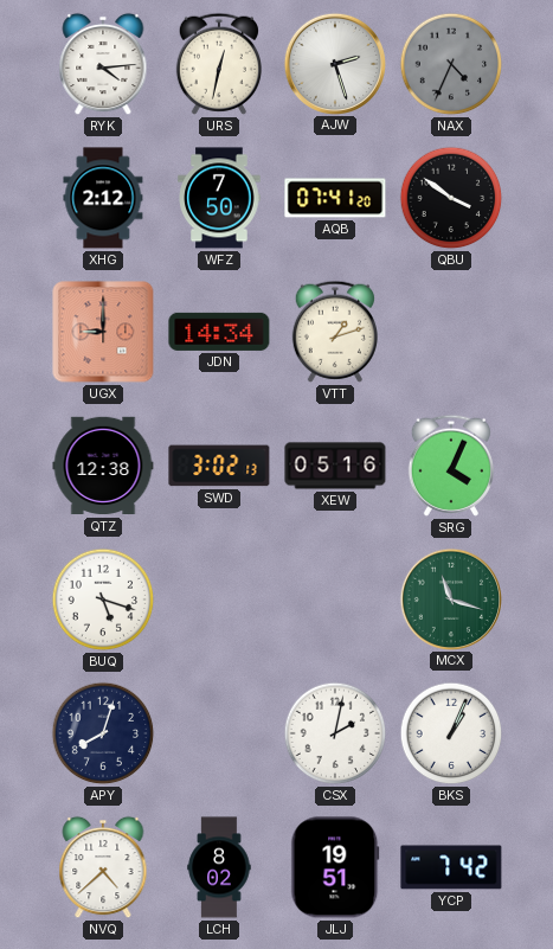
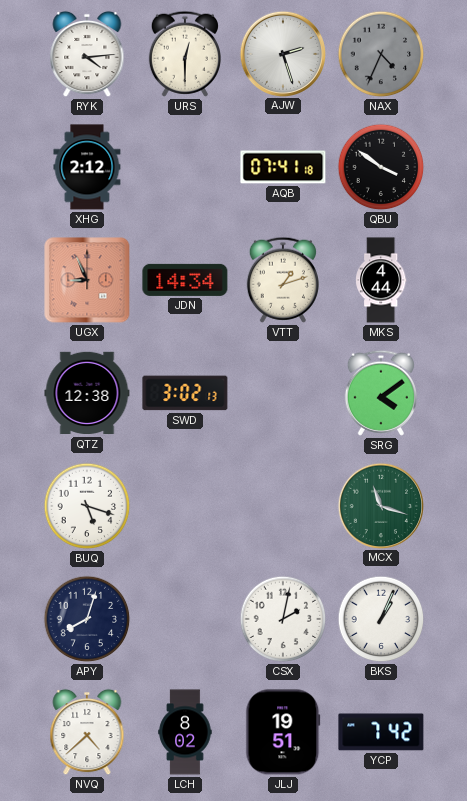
URS: 12:32 -> 12:30
WFZ: 7:50 -> none
AQB: 07:41:20 -> 07:41:18
UGX: 9:00 -> 8:56
MKS: none -> 4:44
XEW: 05:16 -> none
SRG: 4:04 -> 4:09
